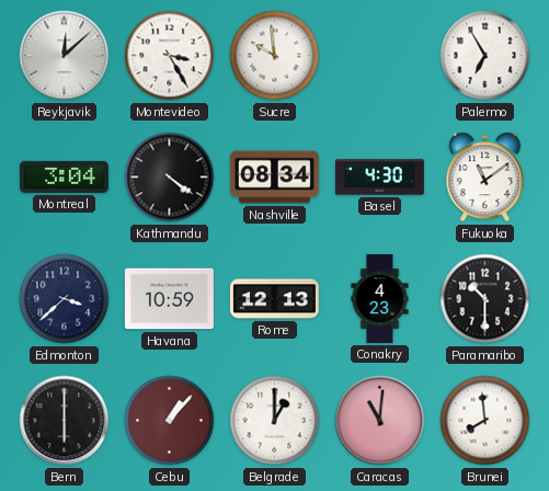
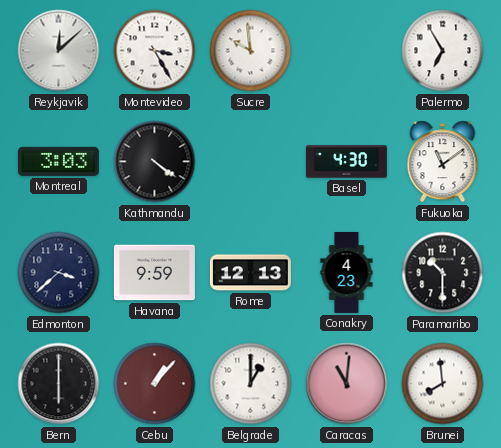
Montreal: 3:04 -> 3:03
Nashville: 08:34 -> none
Havana: 10:59 -> 9:59
